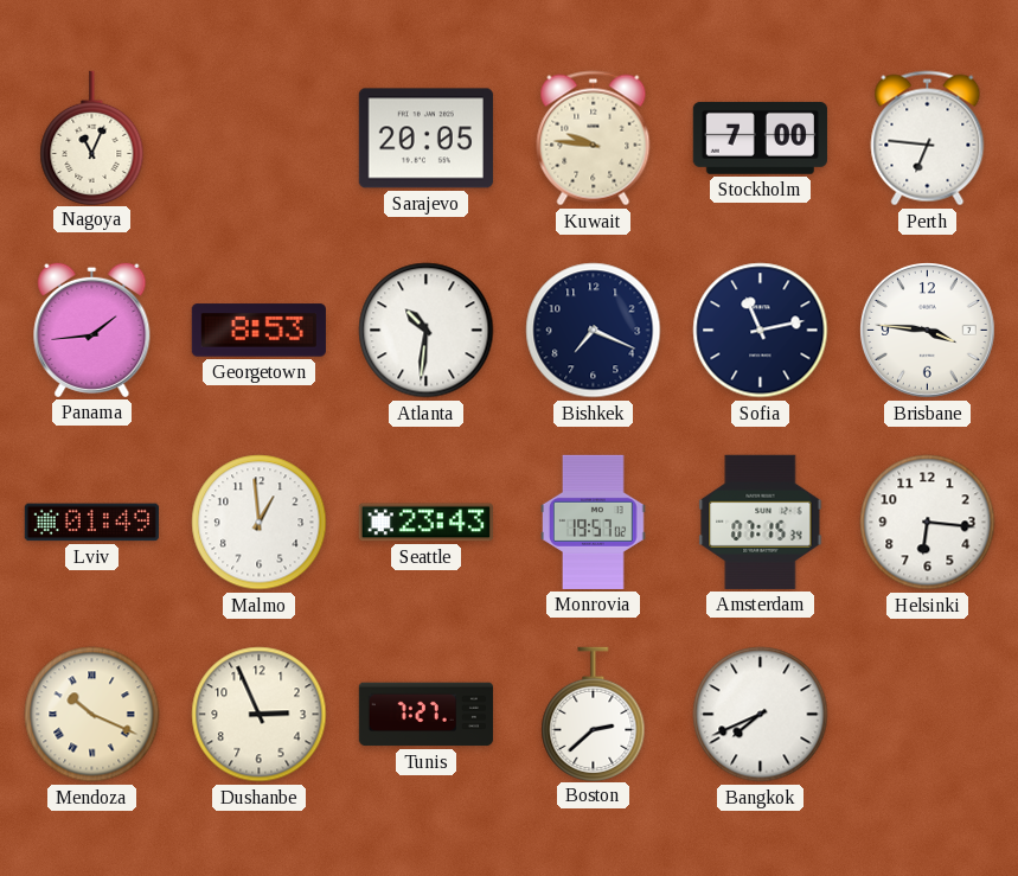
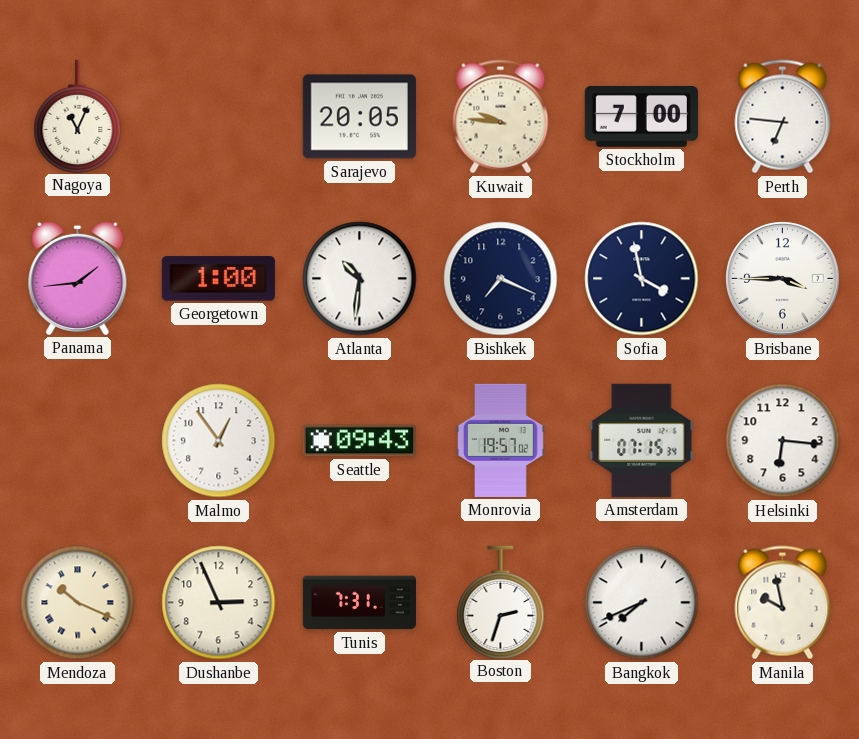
Georgetown: 8:53 -> 1:00
Sofia: 11:13 -> 3:58
Brisbane: 3:46 -> 3:45
Lviv: 01:49 -> none
Malmo: 12:59 -> 12:54
Seattle: 23:43 -> 09:43
Tunis: 7:27 -> 7:31
Boston: 2:38 -> 2:33
Manila: none -> 9:58
